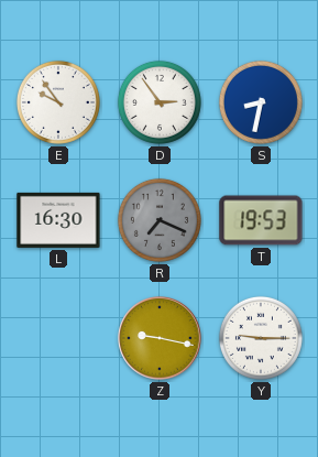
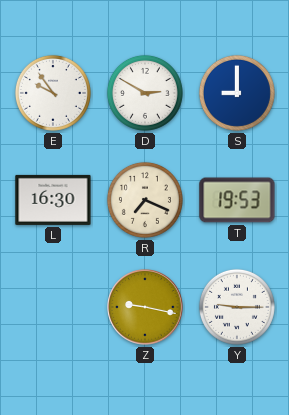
D: 2:54 -> 2:50
S: 8:32 -> 9:00
R dial: grey -> cream
